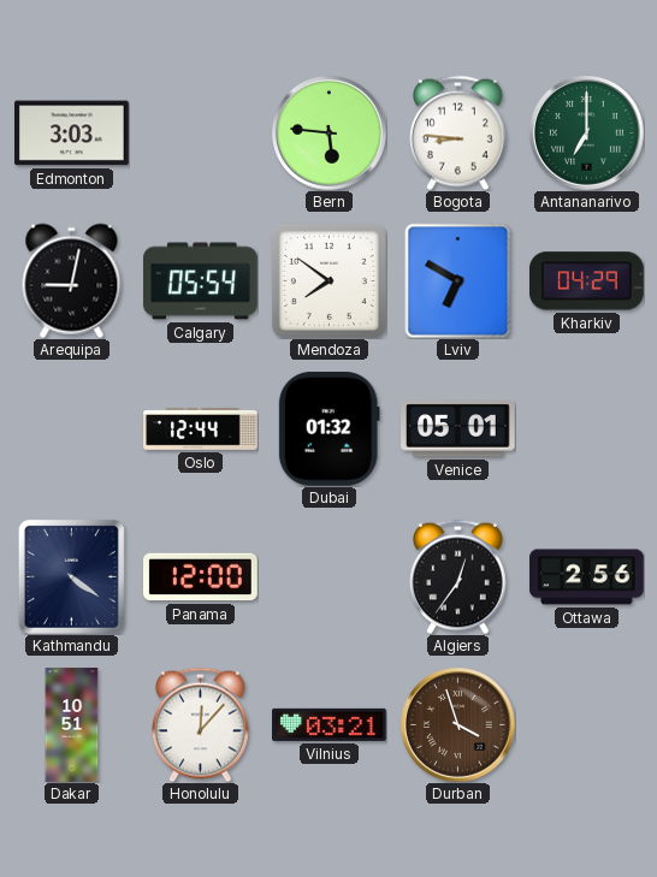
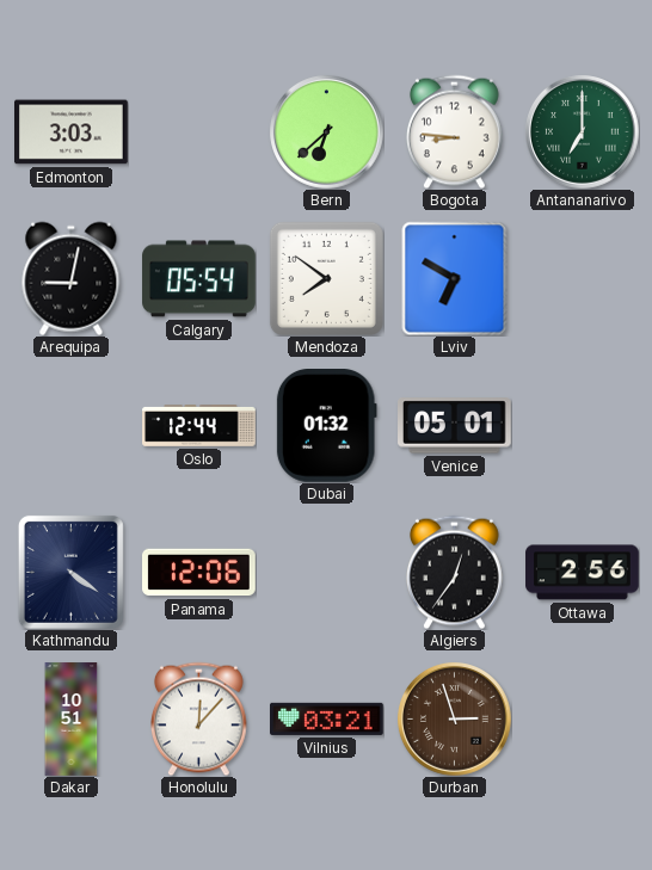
Bern: 5:46 -> 6:38
Kharkiv: 04:29 -> none
Panama: 12:00 -> 12:06
Durban: 3:57 -> 2:57
